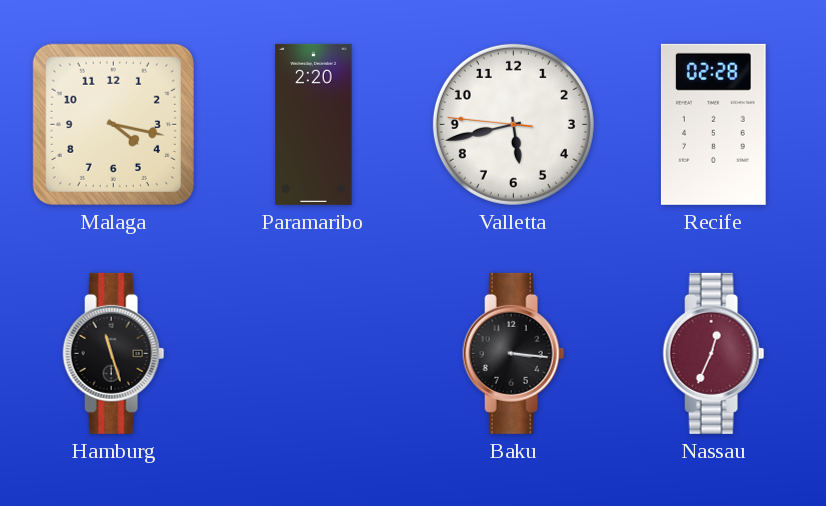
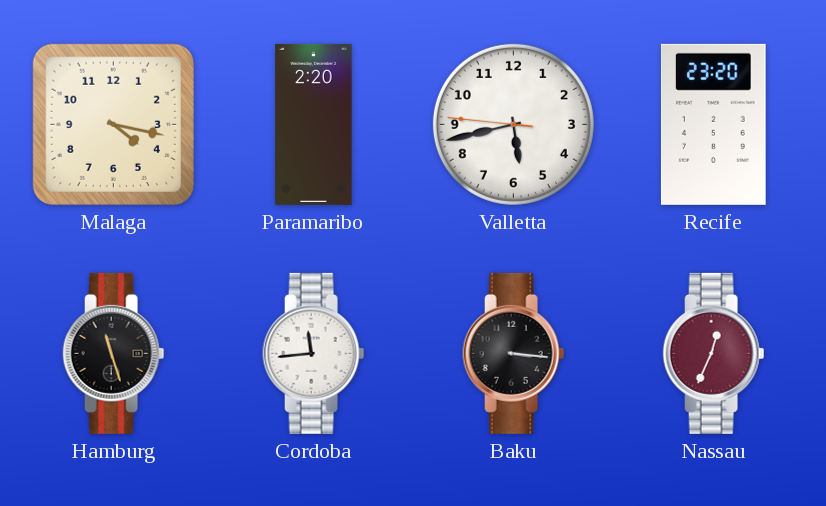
Recife: 02:28 -> 23:20
Cordoba: none -> 11:44
